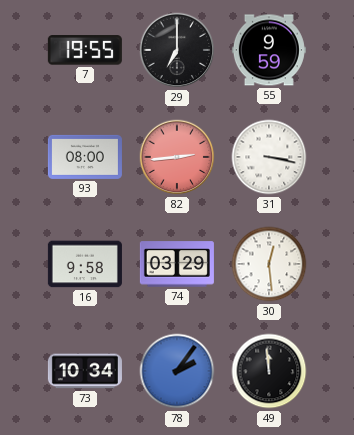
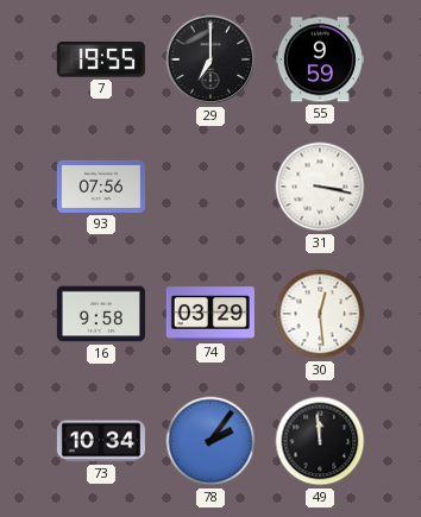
93: 08:00 -> 07:56
82: 2:44 -> none
